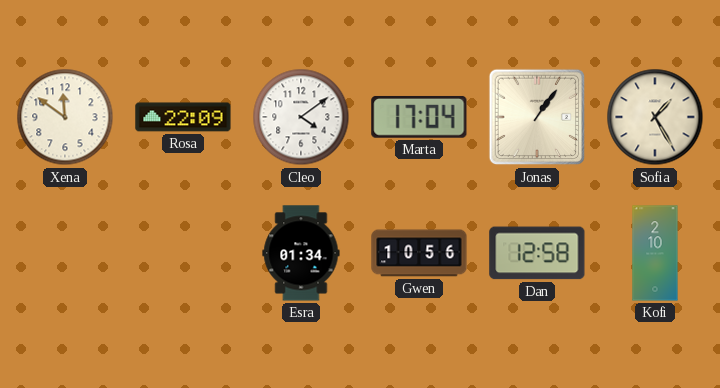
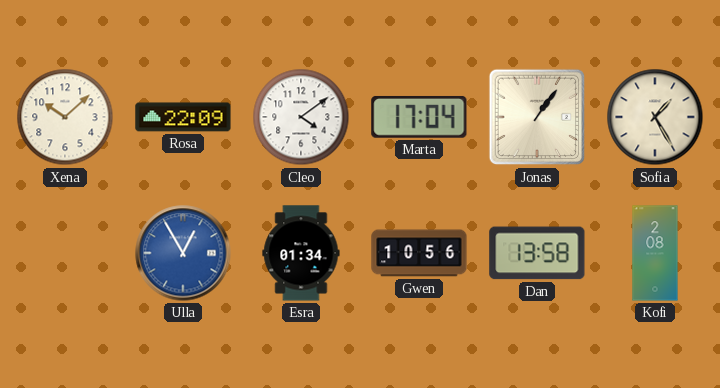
Xena: 11:51 -> 10:08
Ulla: none -> 12:55
Dan: 12:58 -> 13:58
Kofi: 2:10 -> 2:08
